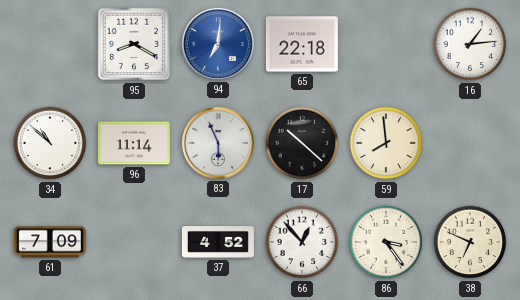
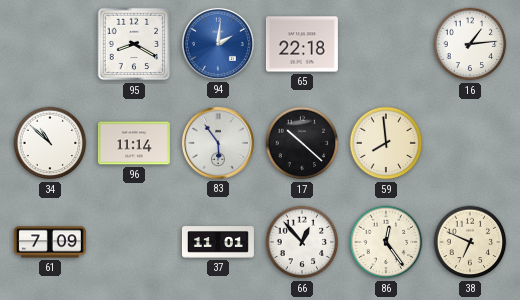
94: 7:01 -> 2:01
83: 5:56 -> 5:54
37: 4:52 -> 11:01
86: 3:24 -> 12:24
